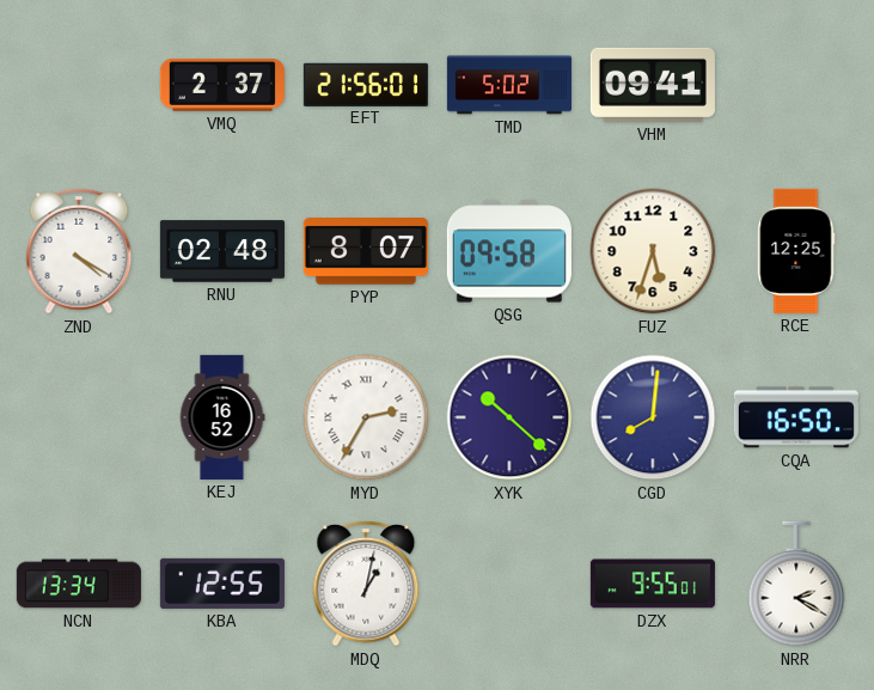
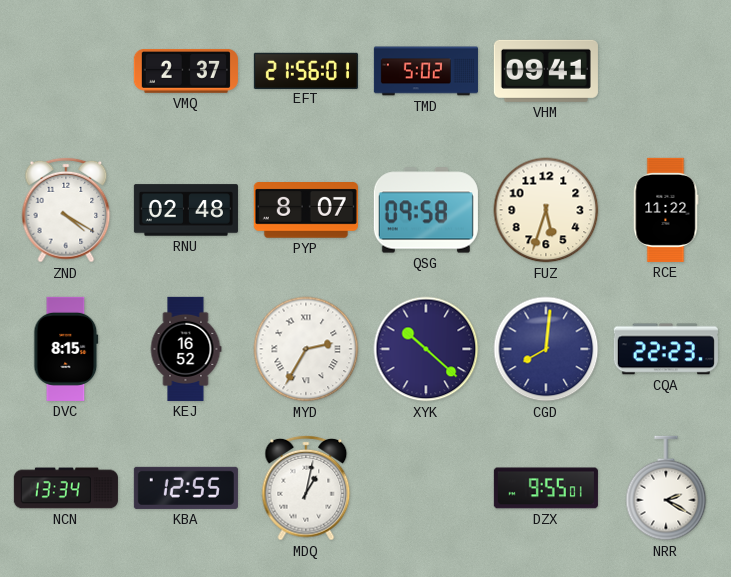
RCE: 12:25 -> 11:22
DVC: none -> 8:15
CQA: 16:50 -> 22:23
